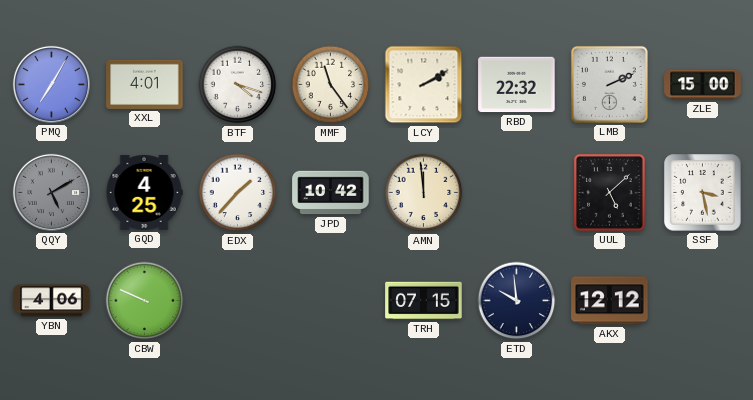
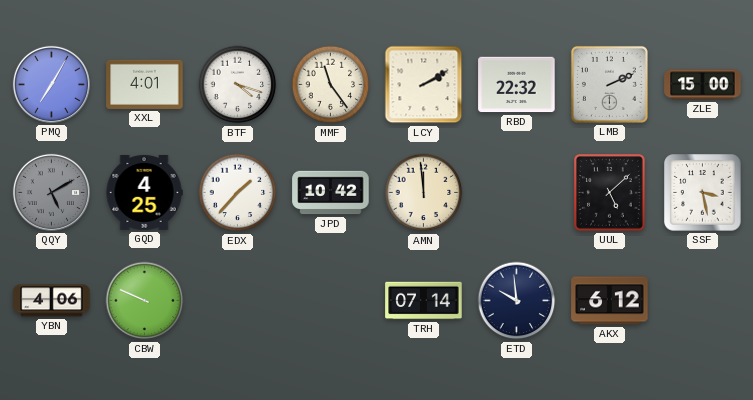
TRH: 07:15 -> 07:14
AKX: 12:12 -> 6:12
